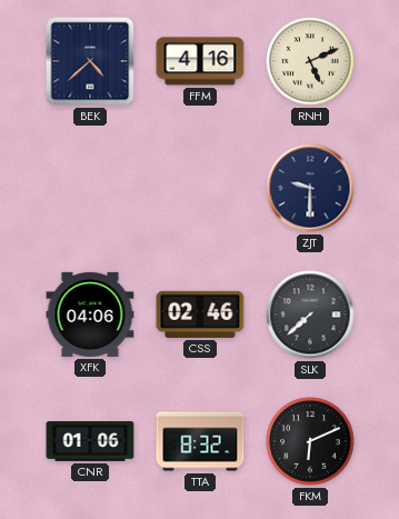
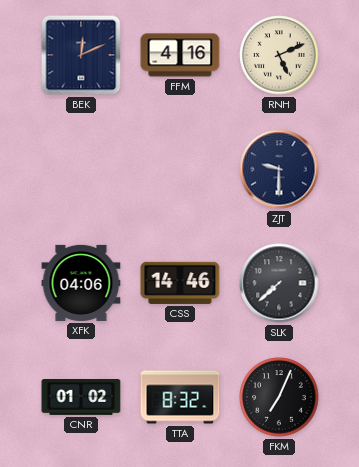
BEK: 4:38 -> 12:11
CSS: 02:46 -> 14:46
CNR: 01:06 -> 01:02
FKM: 6:11 -> 7:04
